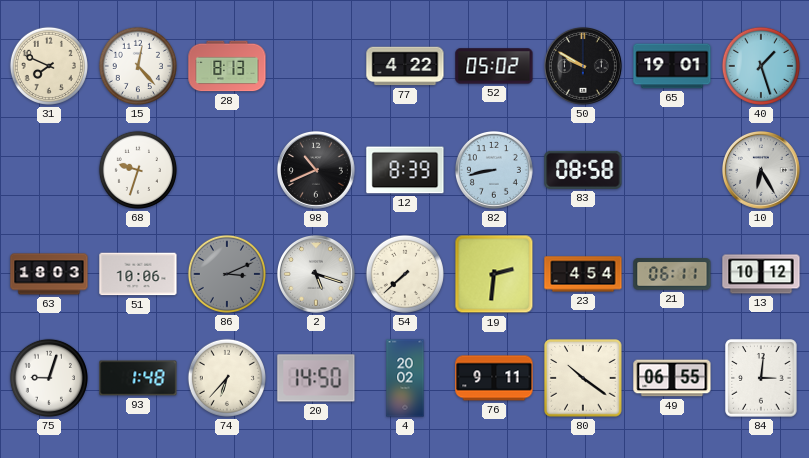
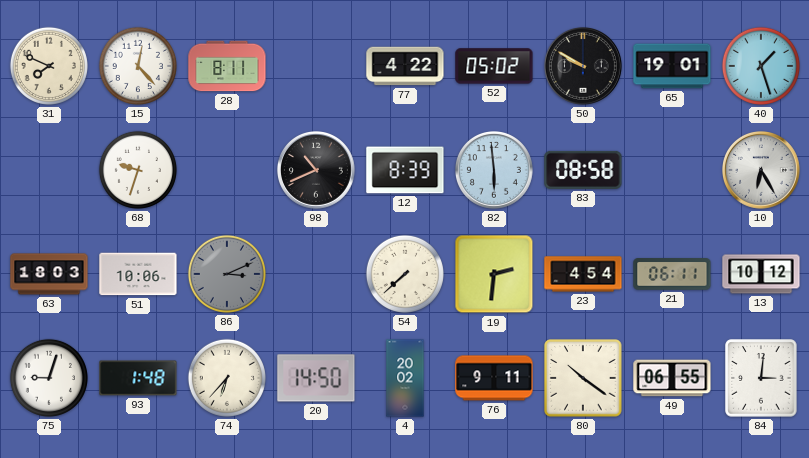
28: 8:13 -> 8:11
82: 8:43 -> 5:59
2: 5:18 -> none
